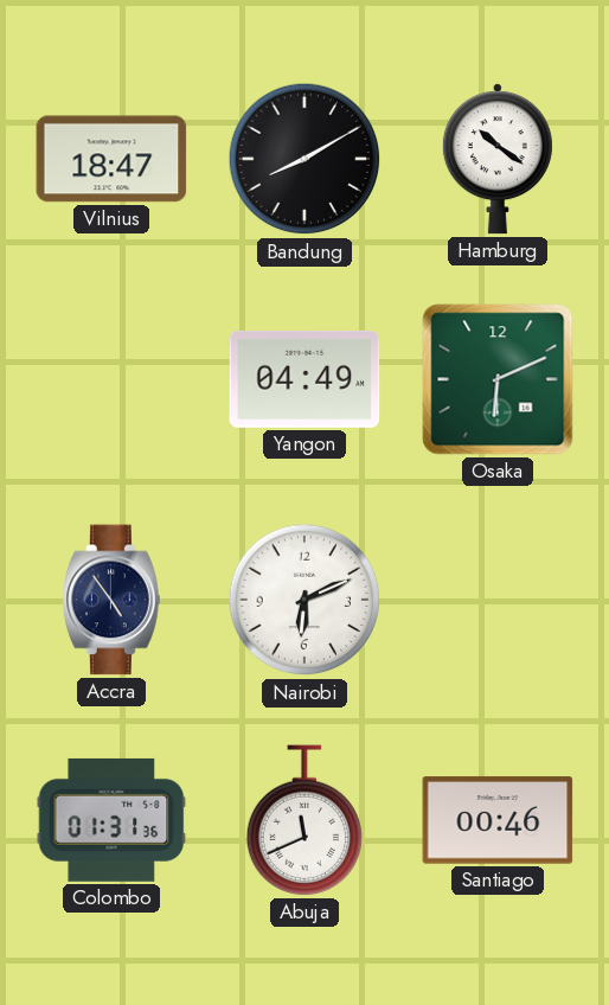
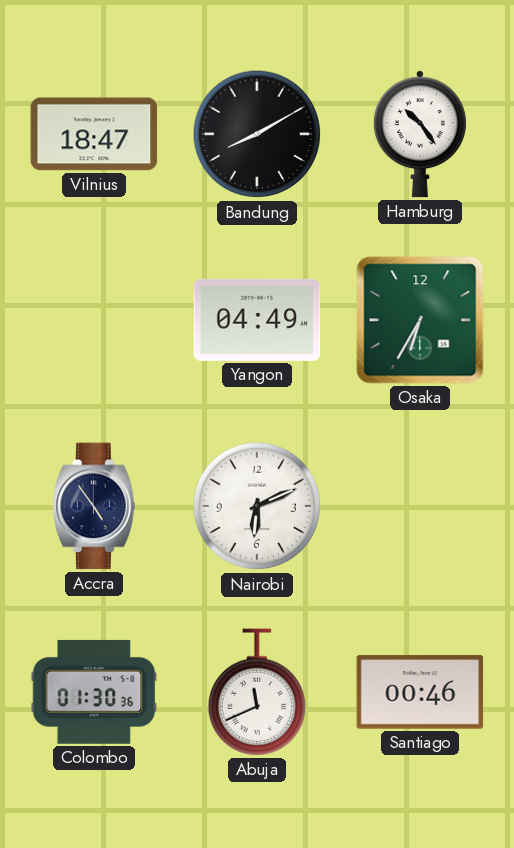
Hamburg: 10:21 -> 10:24
Osaka: 6:11 -> 6:35
Colombo: 01:31 -> 01:30
